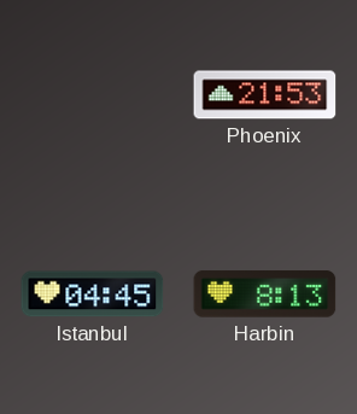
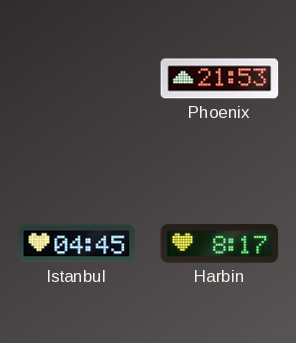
Harbin: 8:13 -> 8:17
